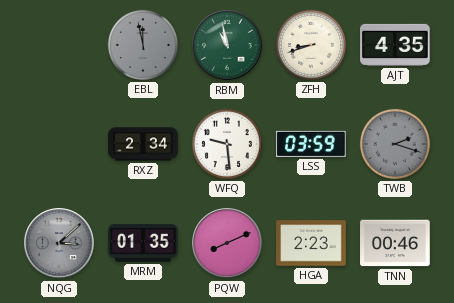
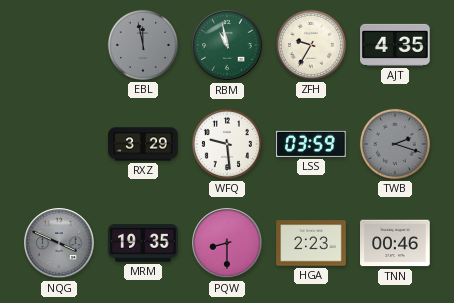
ZFH: 8:42 -> 9:35
RXZ: 2:34 -> 3:29
NQG: 3:08 -> 3:49
MRM: 01:35 -> 19:35
PQW: 8:11 -> 8:30
